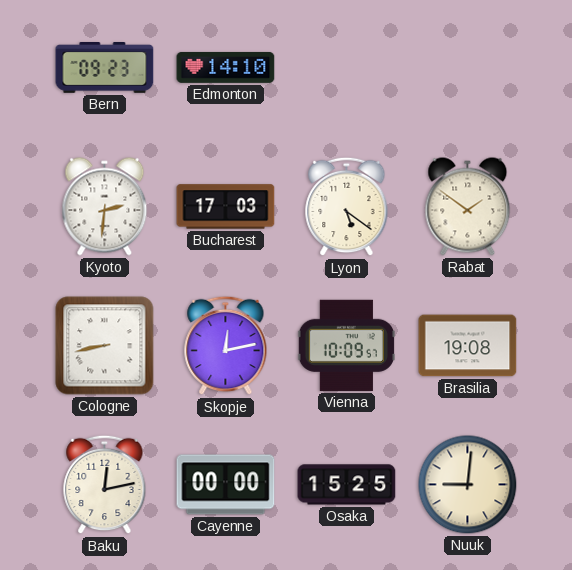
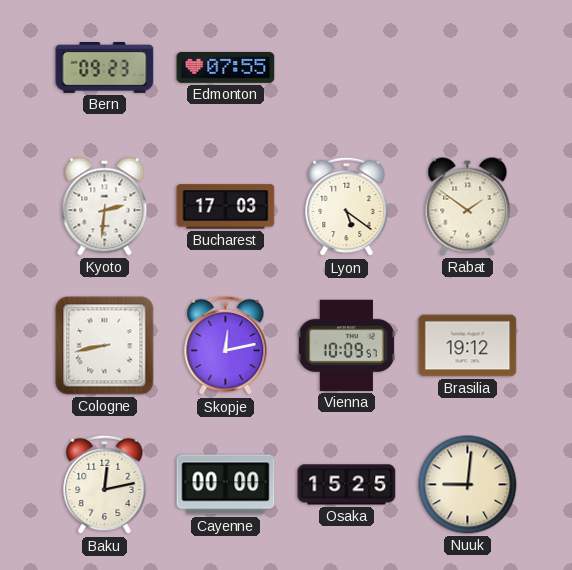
Edmonton: 14:10 -> 07:55
Brasilia: 19:08 -> 19:12
